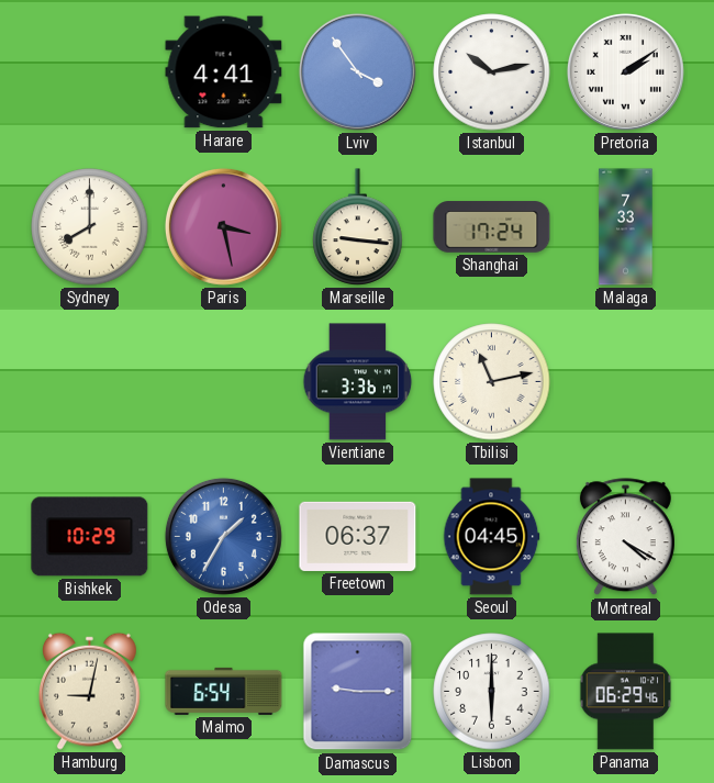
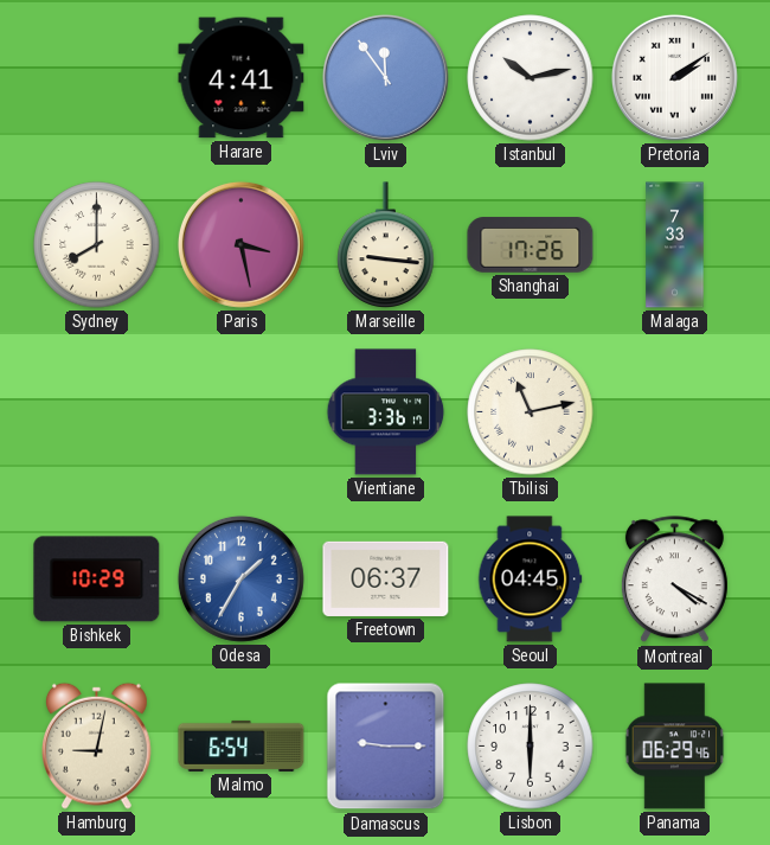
Lviv: 3:54 -> 11:54
Shanghai: 17:24 -> 17:26
